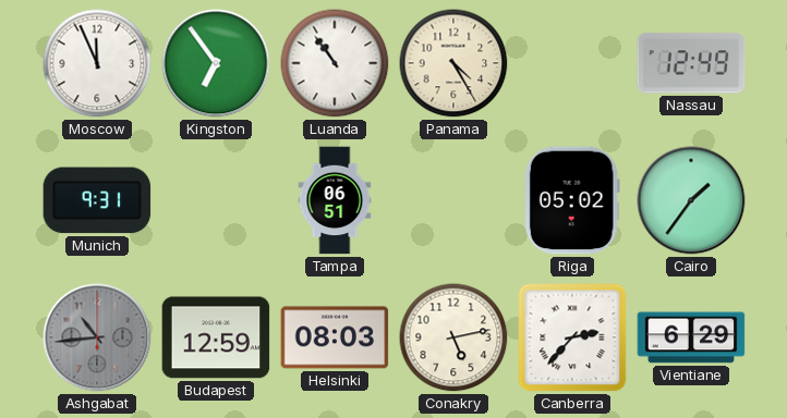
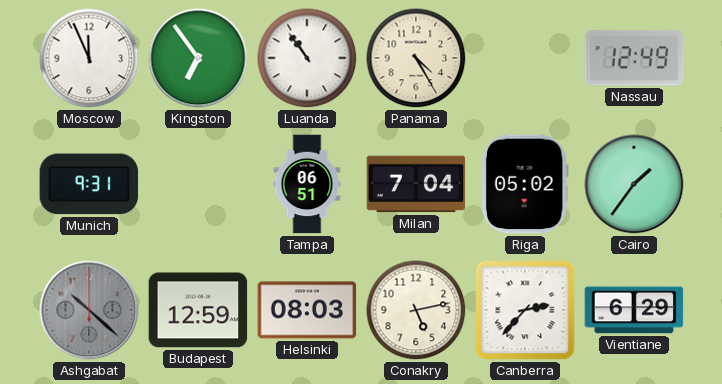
Milan: none -> 7:04
Ashgabat: 10:44 -> 10:22
